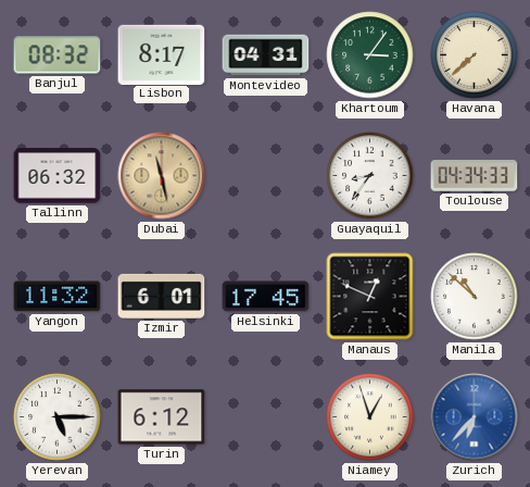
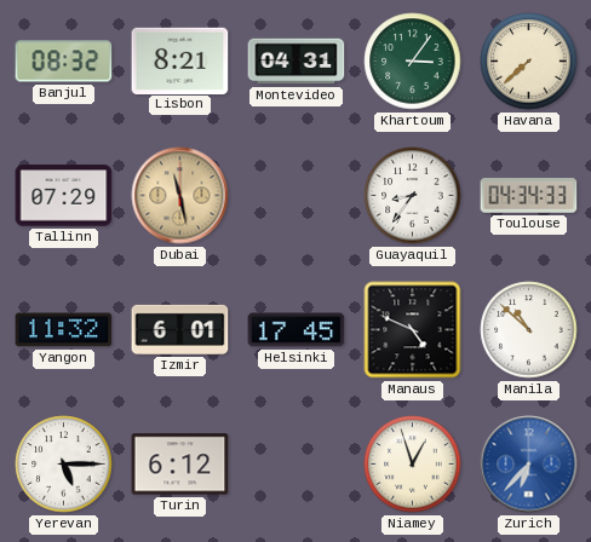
Lisbon: 8:17 -> 8:21
Tallinn: 06:32 -> 07:29
Manaus: 12:49 -> 4:49
